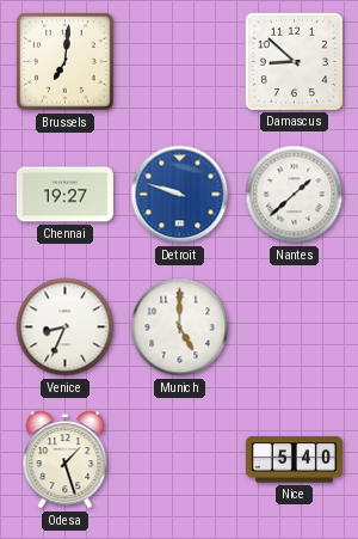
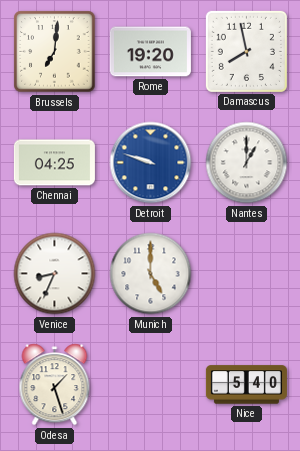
Rome: none -> 19:20
Damascus: 8:52 -> 7:58
Chennai: 19:27 -> 04:25
Nantes: 1:38 -> 1:00
